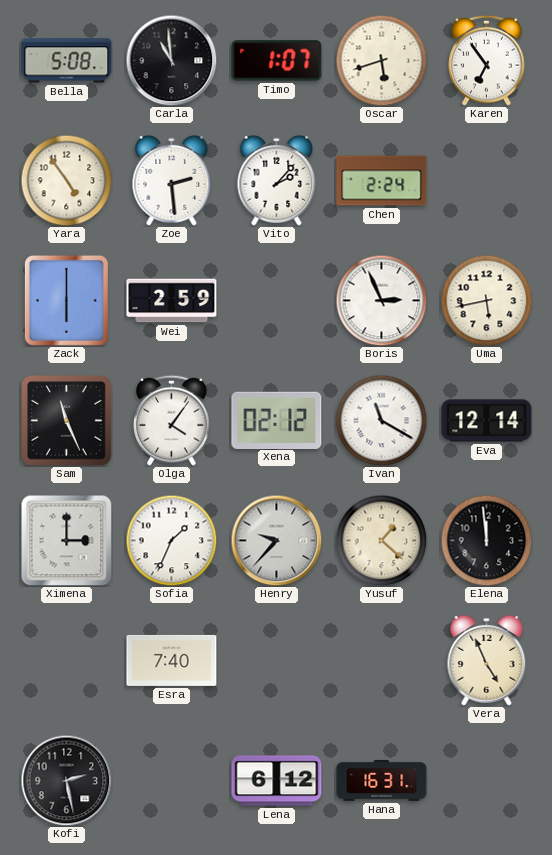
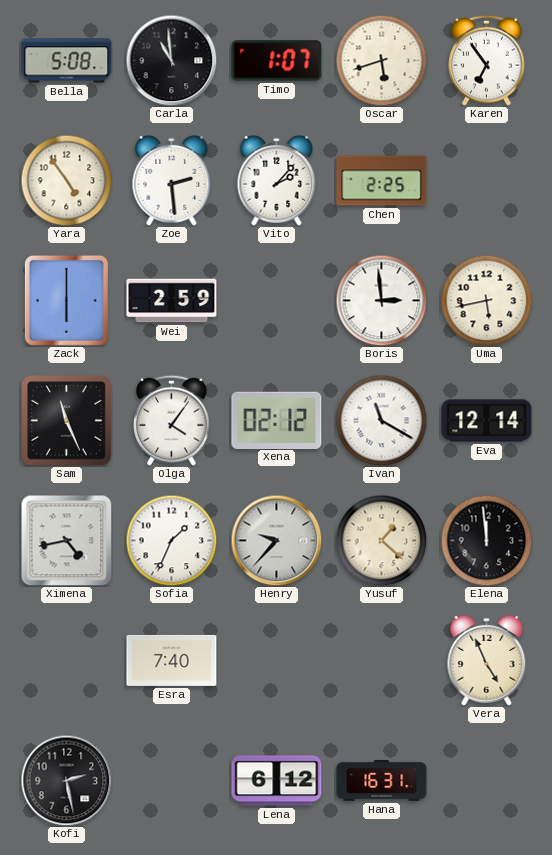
Chen: 2:24 -> 2:25
Boris: 2:56 -> 2:59
Ximena: 3:00 -> 4:43
